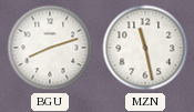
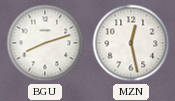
MZN: 11:28 -> 12:28
